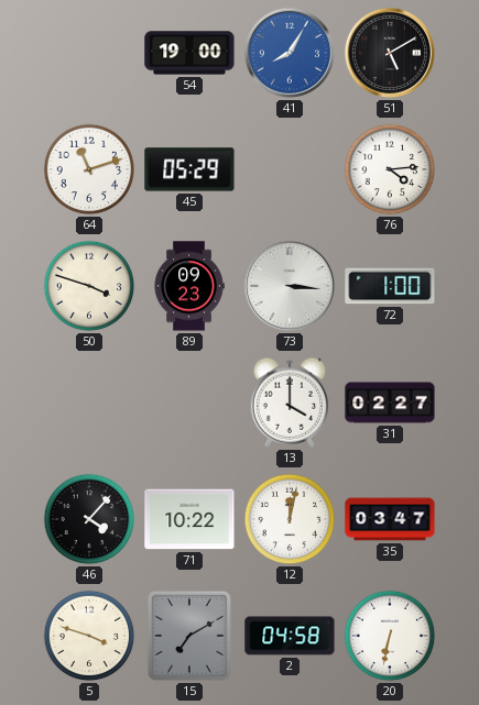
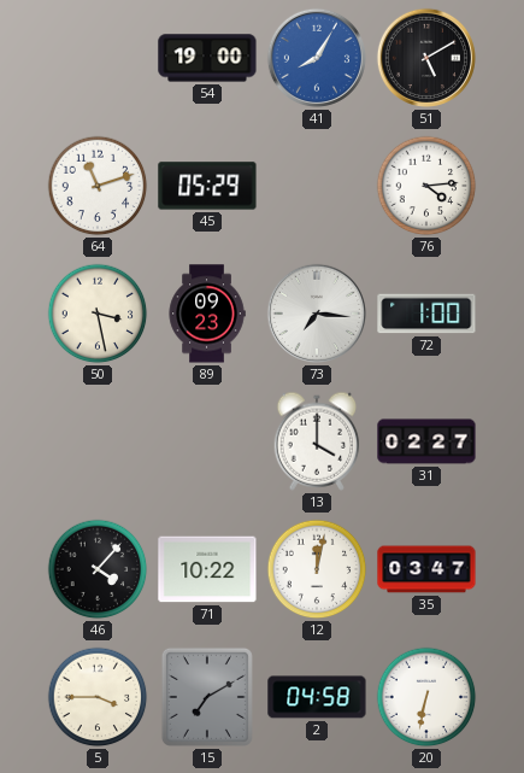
50: 3:48 -> 3:28
73: 3:16 -> 7:16
5: 3:48 -> 3:45
